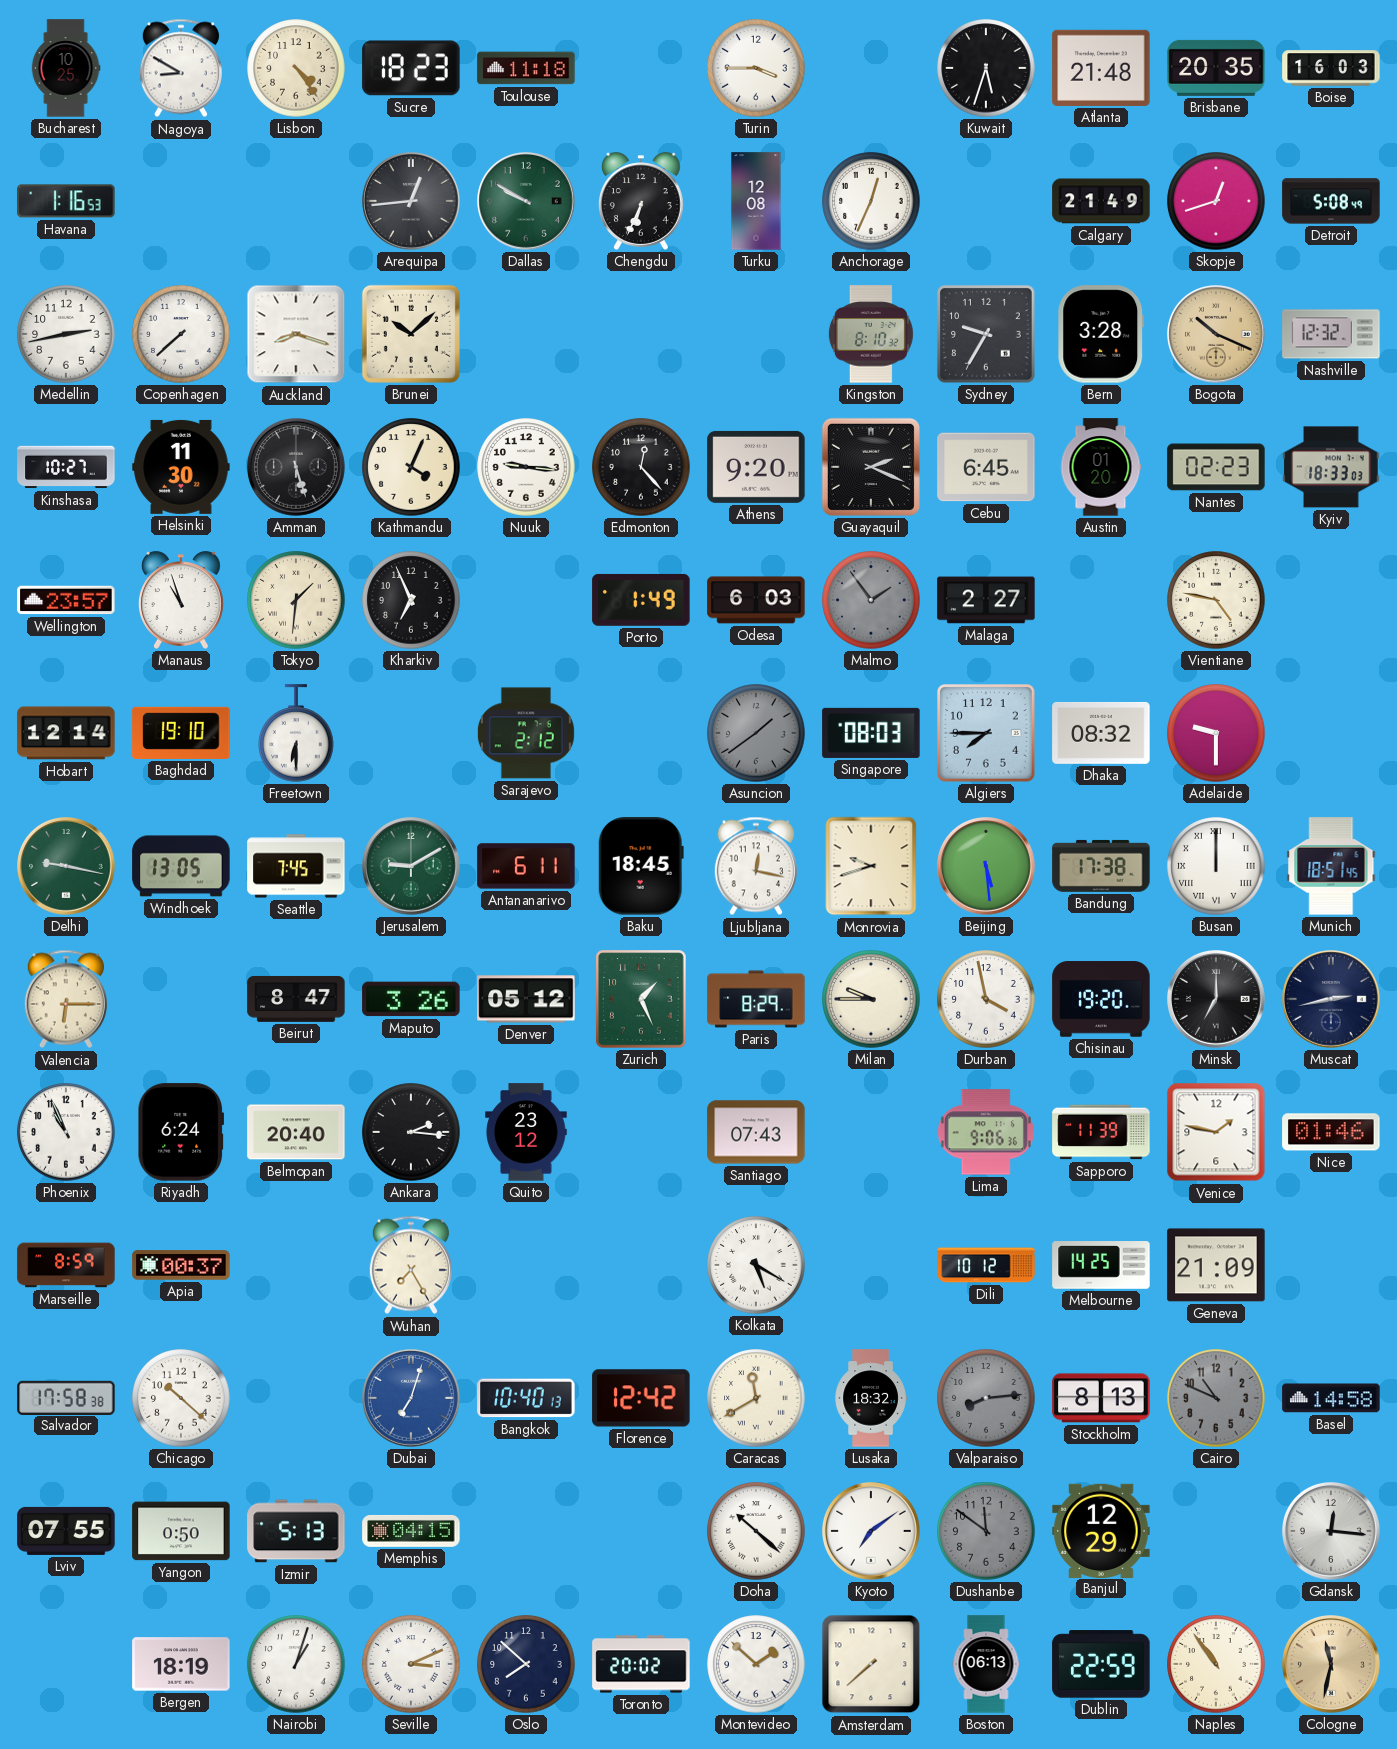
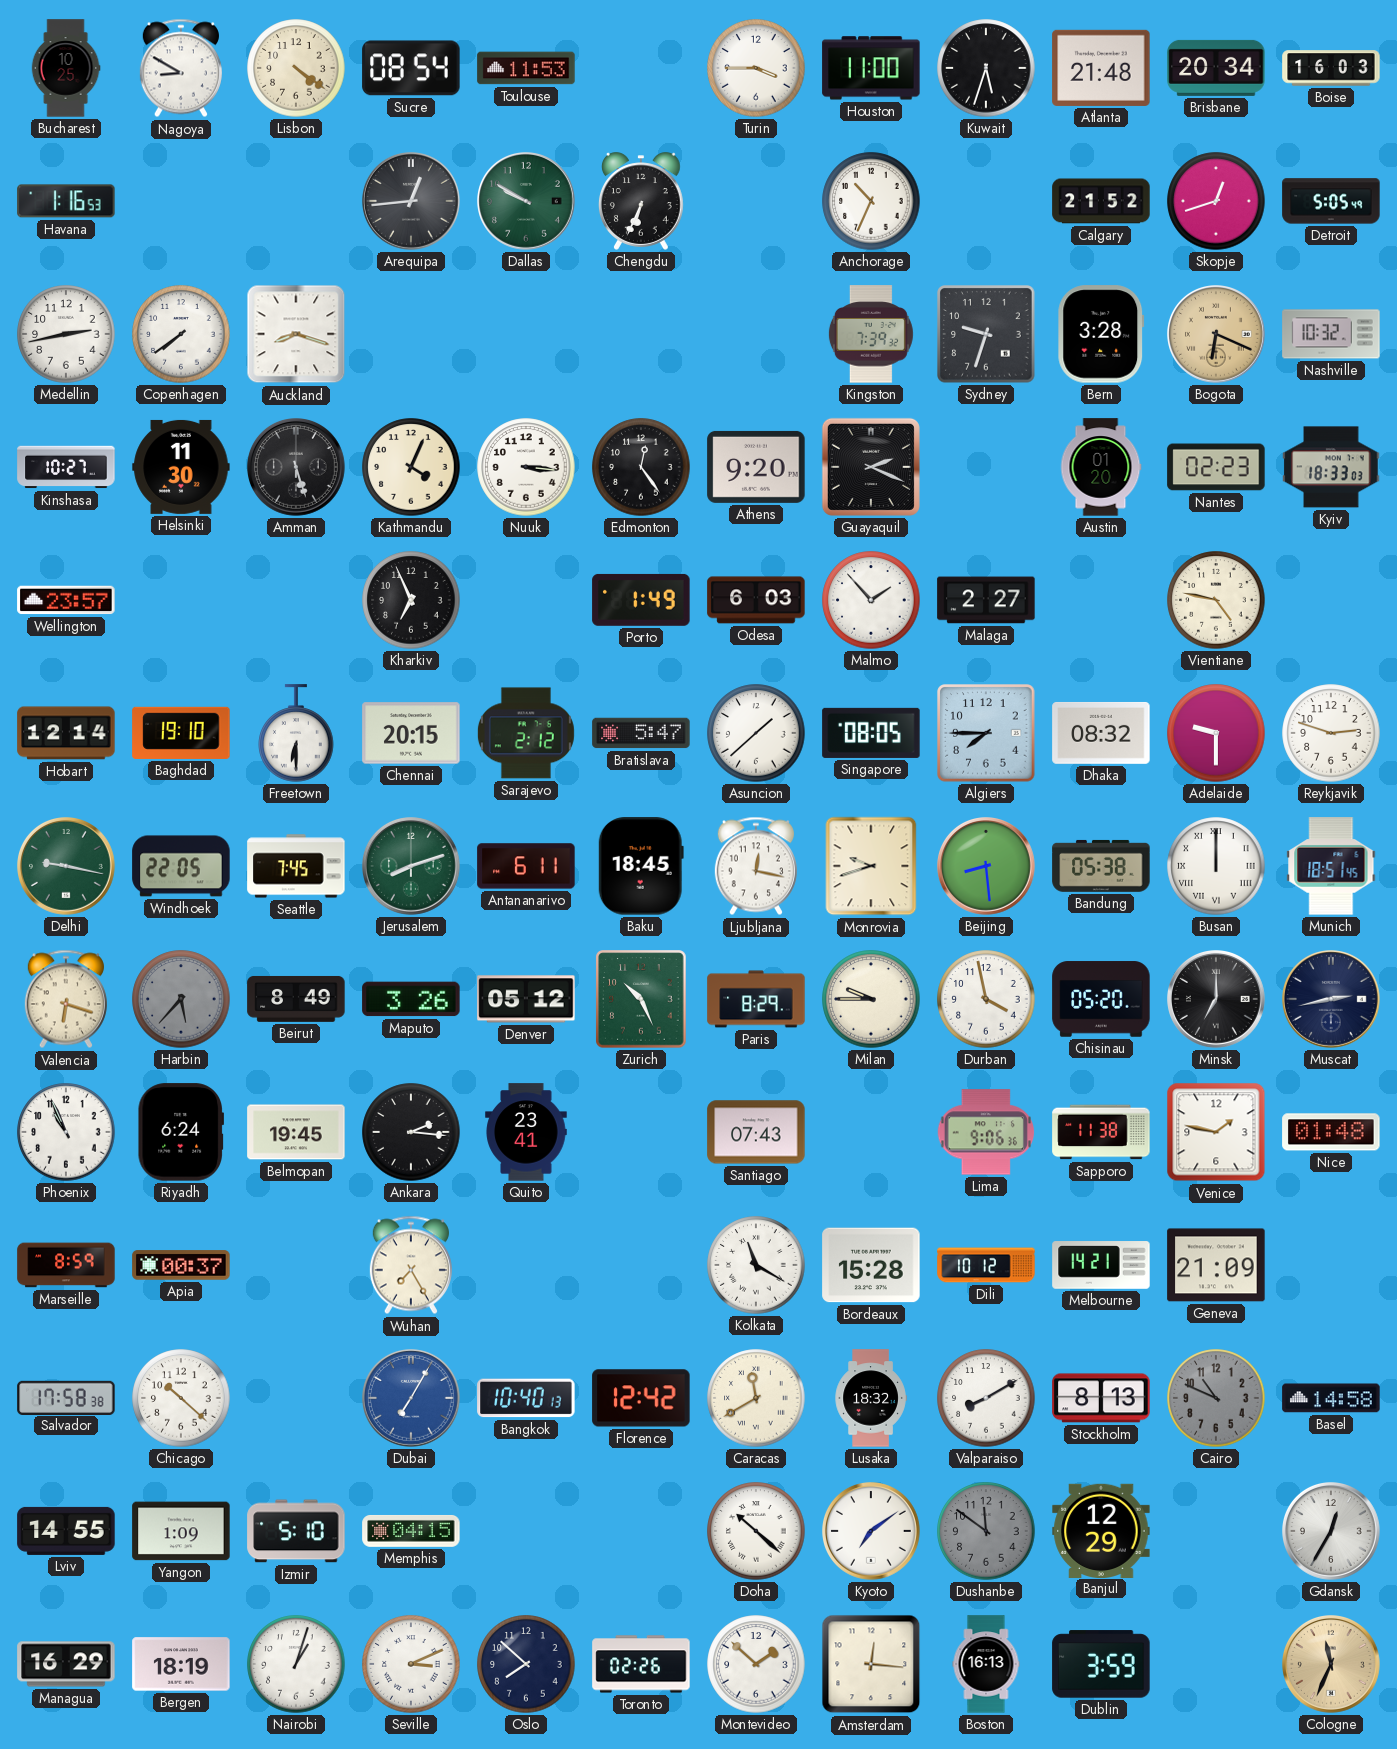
Lisbon: 4:24 -> 4:21
Sucre: 18:23 -> 08:54
Toulouse: 11:18 -> 11:53
Houston: none -> 11:00
Brisbane: 20:35 -> 20:34
Turku: 12:08 -> none
Anchorage: 12:34 -> 10:34
Calgary: 21:49 -> 21:52
Detroit: 5:08 -> 5:05
Copenhagen: 7:38 -> 7:39
Brunei: 10:08 -> none
Kingston: 8:10 -> 7:39
Sydney: 9:35 -> 9:33
Bogota: 10:19 -> 6:19
Nashville: 12:32 -> 10:32
Nuuk: 9:16 -> 3:16
Edmonton: 12:23 -> 12:24
Cebu: 6:45 -> none
Manaus: 10:57 -> none
Tokyo: 1:31 -> none
Malmo: 1:54 -> 1:53
Malmo dial: grey -> white
Chennai: none -> 20:15
Bratislava: none -> 5:47
Asuncion: 1:39 -> 1:38
Asuncion dial: grey -> white
Singapore: 08:03 -> 08:05
Reykjavik: none -> 2:48
Windhoek: 13:05 -> 22:05
Jerusalem: 9:10 -> 8:12
Beijing: 5:29 -> 8:29
Bandung: 17:38 -> 05:38
Valencia: 6:15 -> 6:18
Harbin: none -> 5:37
Beirut: 8:47 -> 8:49
Zurich: 1:26 -> 10:26
Chisinau: 19:20 -> 05:20
Belmopan: 20:40 -> 19:45
Quito: 23:12 -> 23:41
Sapporo: 11:39 -> 11:38
Nice: 01:46 -> 01:48
Kolkata: 5:20 -> 11:20
Bordeaux: none -> 15:28
Melbourne: 14:25 -> 14:21
Dubai: 7:03 -> 7:05
Valparaiso: 8:14 -> 8:10
Valparaiso dial: grey -> white
Lviv: 07:55 -> 14:55
Yangon: 0:50 -> 1:09
Izmir: 5:13 -> 5:10
Gdansk: 12:16 -> 12:35
Managua: none -> 16:29
Toronto: 20:02 -> 02:26
Amsterdam: 7:38 -> 12:16
Boston: 06:13 -> 16:13
Dublin: 22:59 -> 3:59
Naples: 10:54 -> none
Cologne: 11:32 -> 11:34
